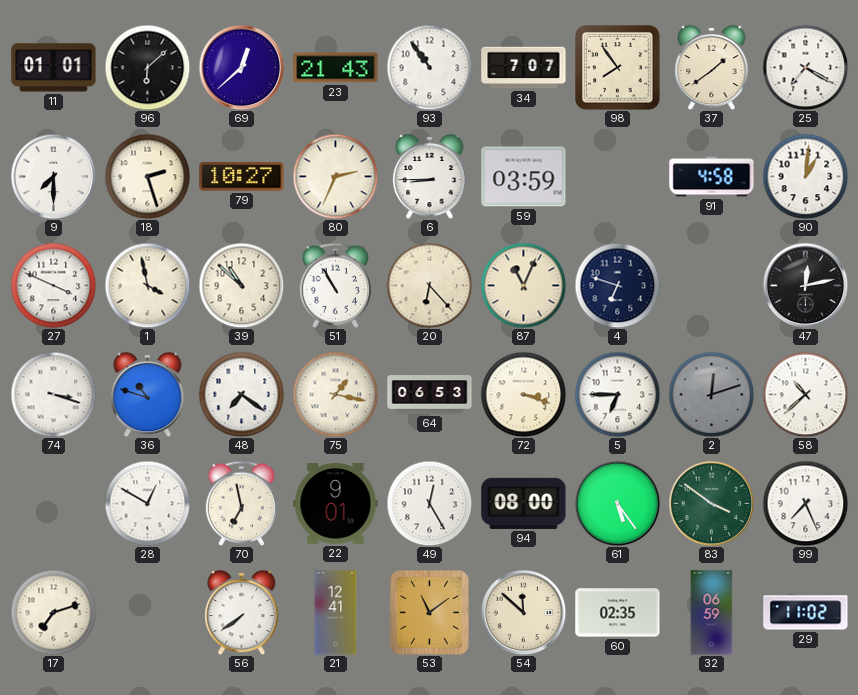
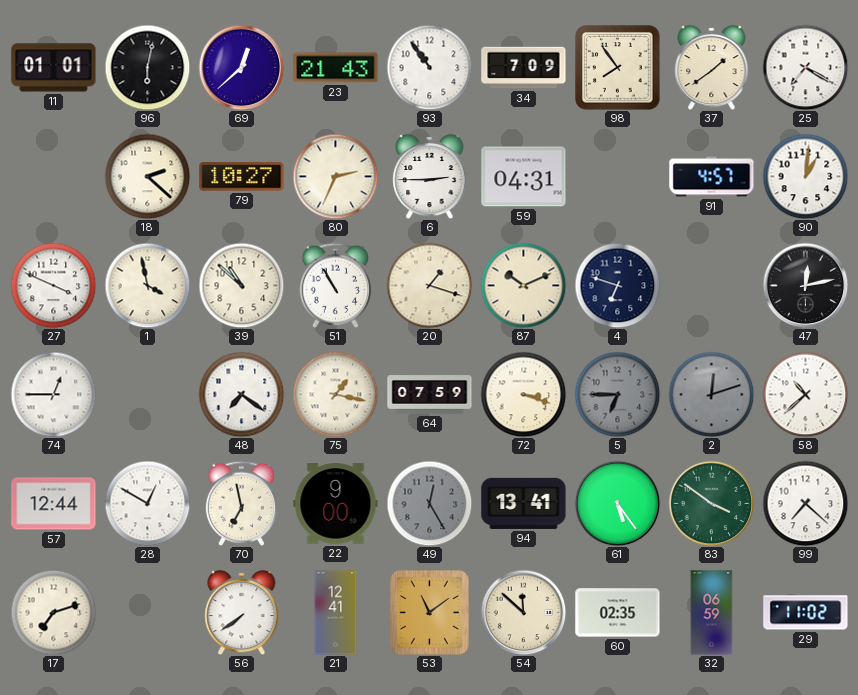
96: 6:08 -> 6:02
34: 7:07 -> 7:09
9: 7:30 -> none
18: 2:27 -> 2:22
6: 8:45 -> 2:45
59: 03:59 -> 04:31
91: 4:58 -> 4:57
20: 6:23 -> 1:18
87: 11:04 -> 10:11
74: 3:18 -> 12:45
36: 10:48 -> none
64: 06:53 -> 07:59
5 dial: white -> grey
57: none -> 12:44
22: 9:01 -> 9:00
49 dial: white -> grey
94: 08:00 -> 13:41
99: 7:26 -> 7:22
